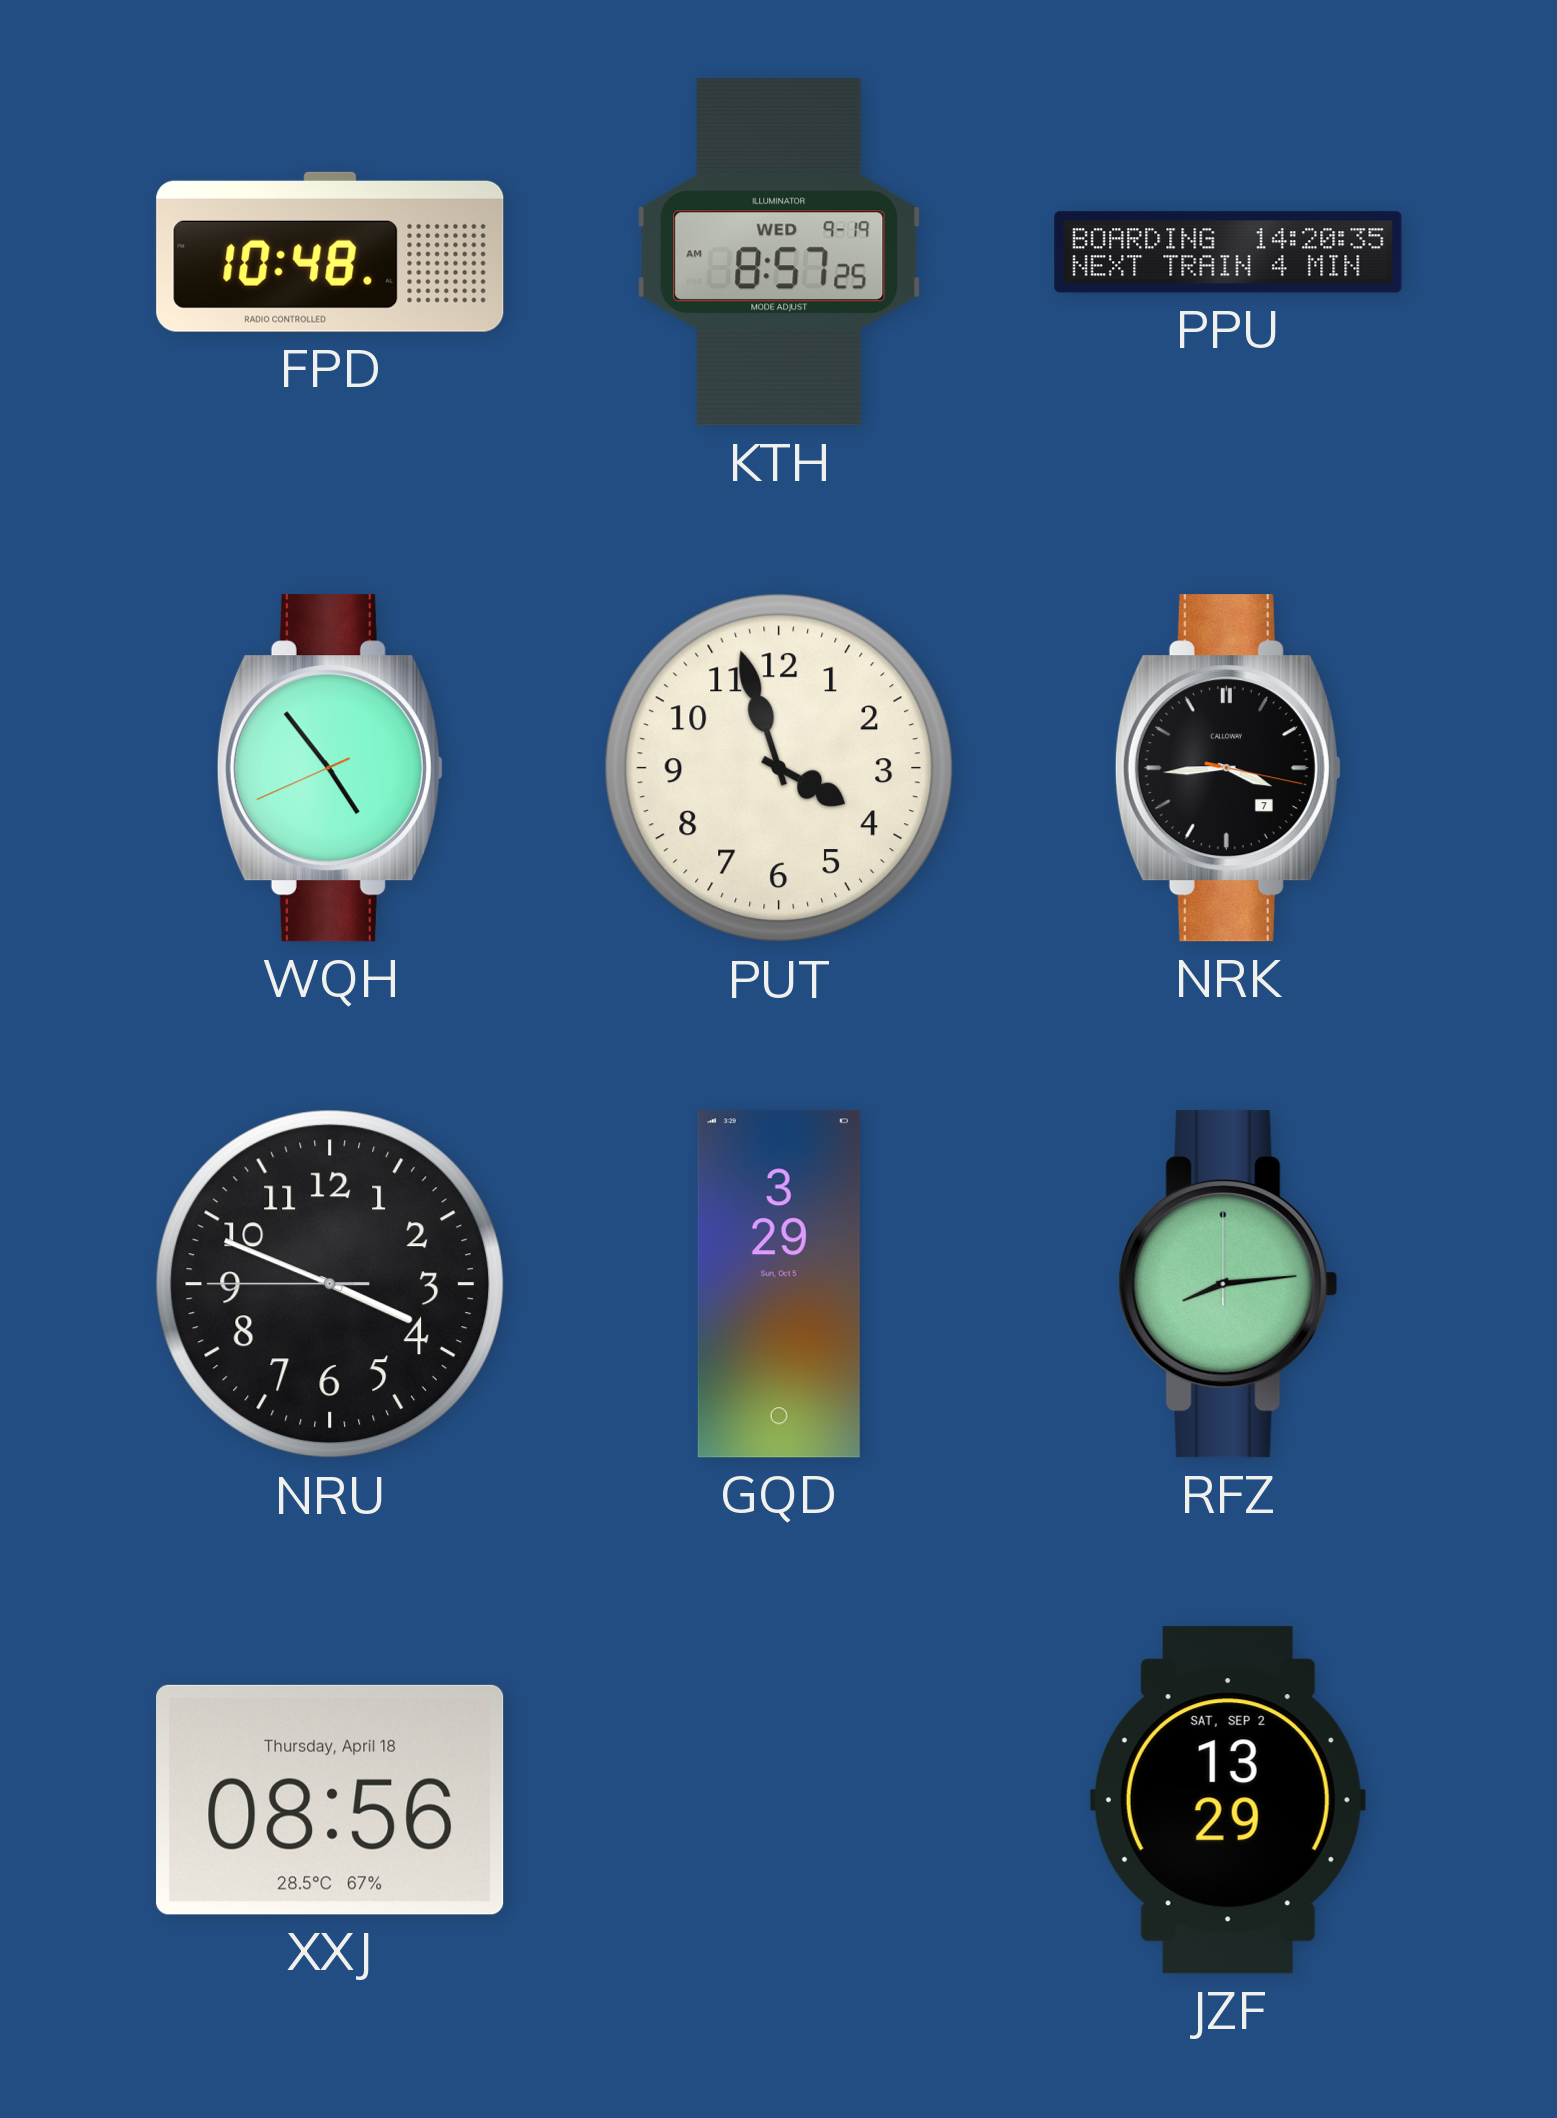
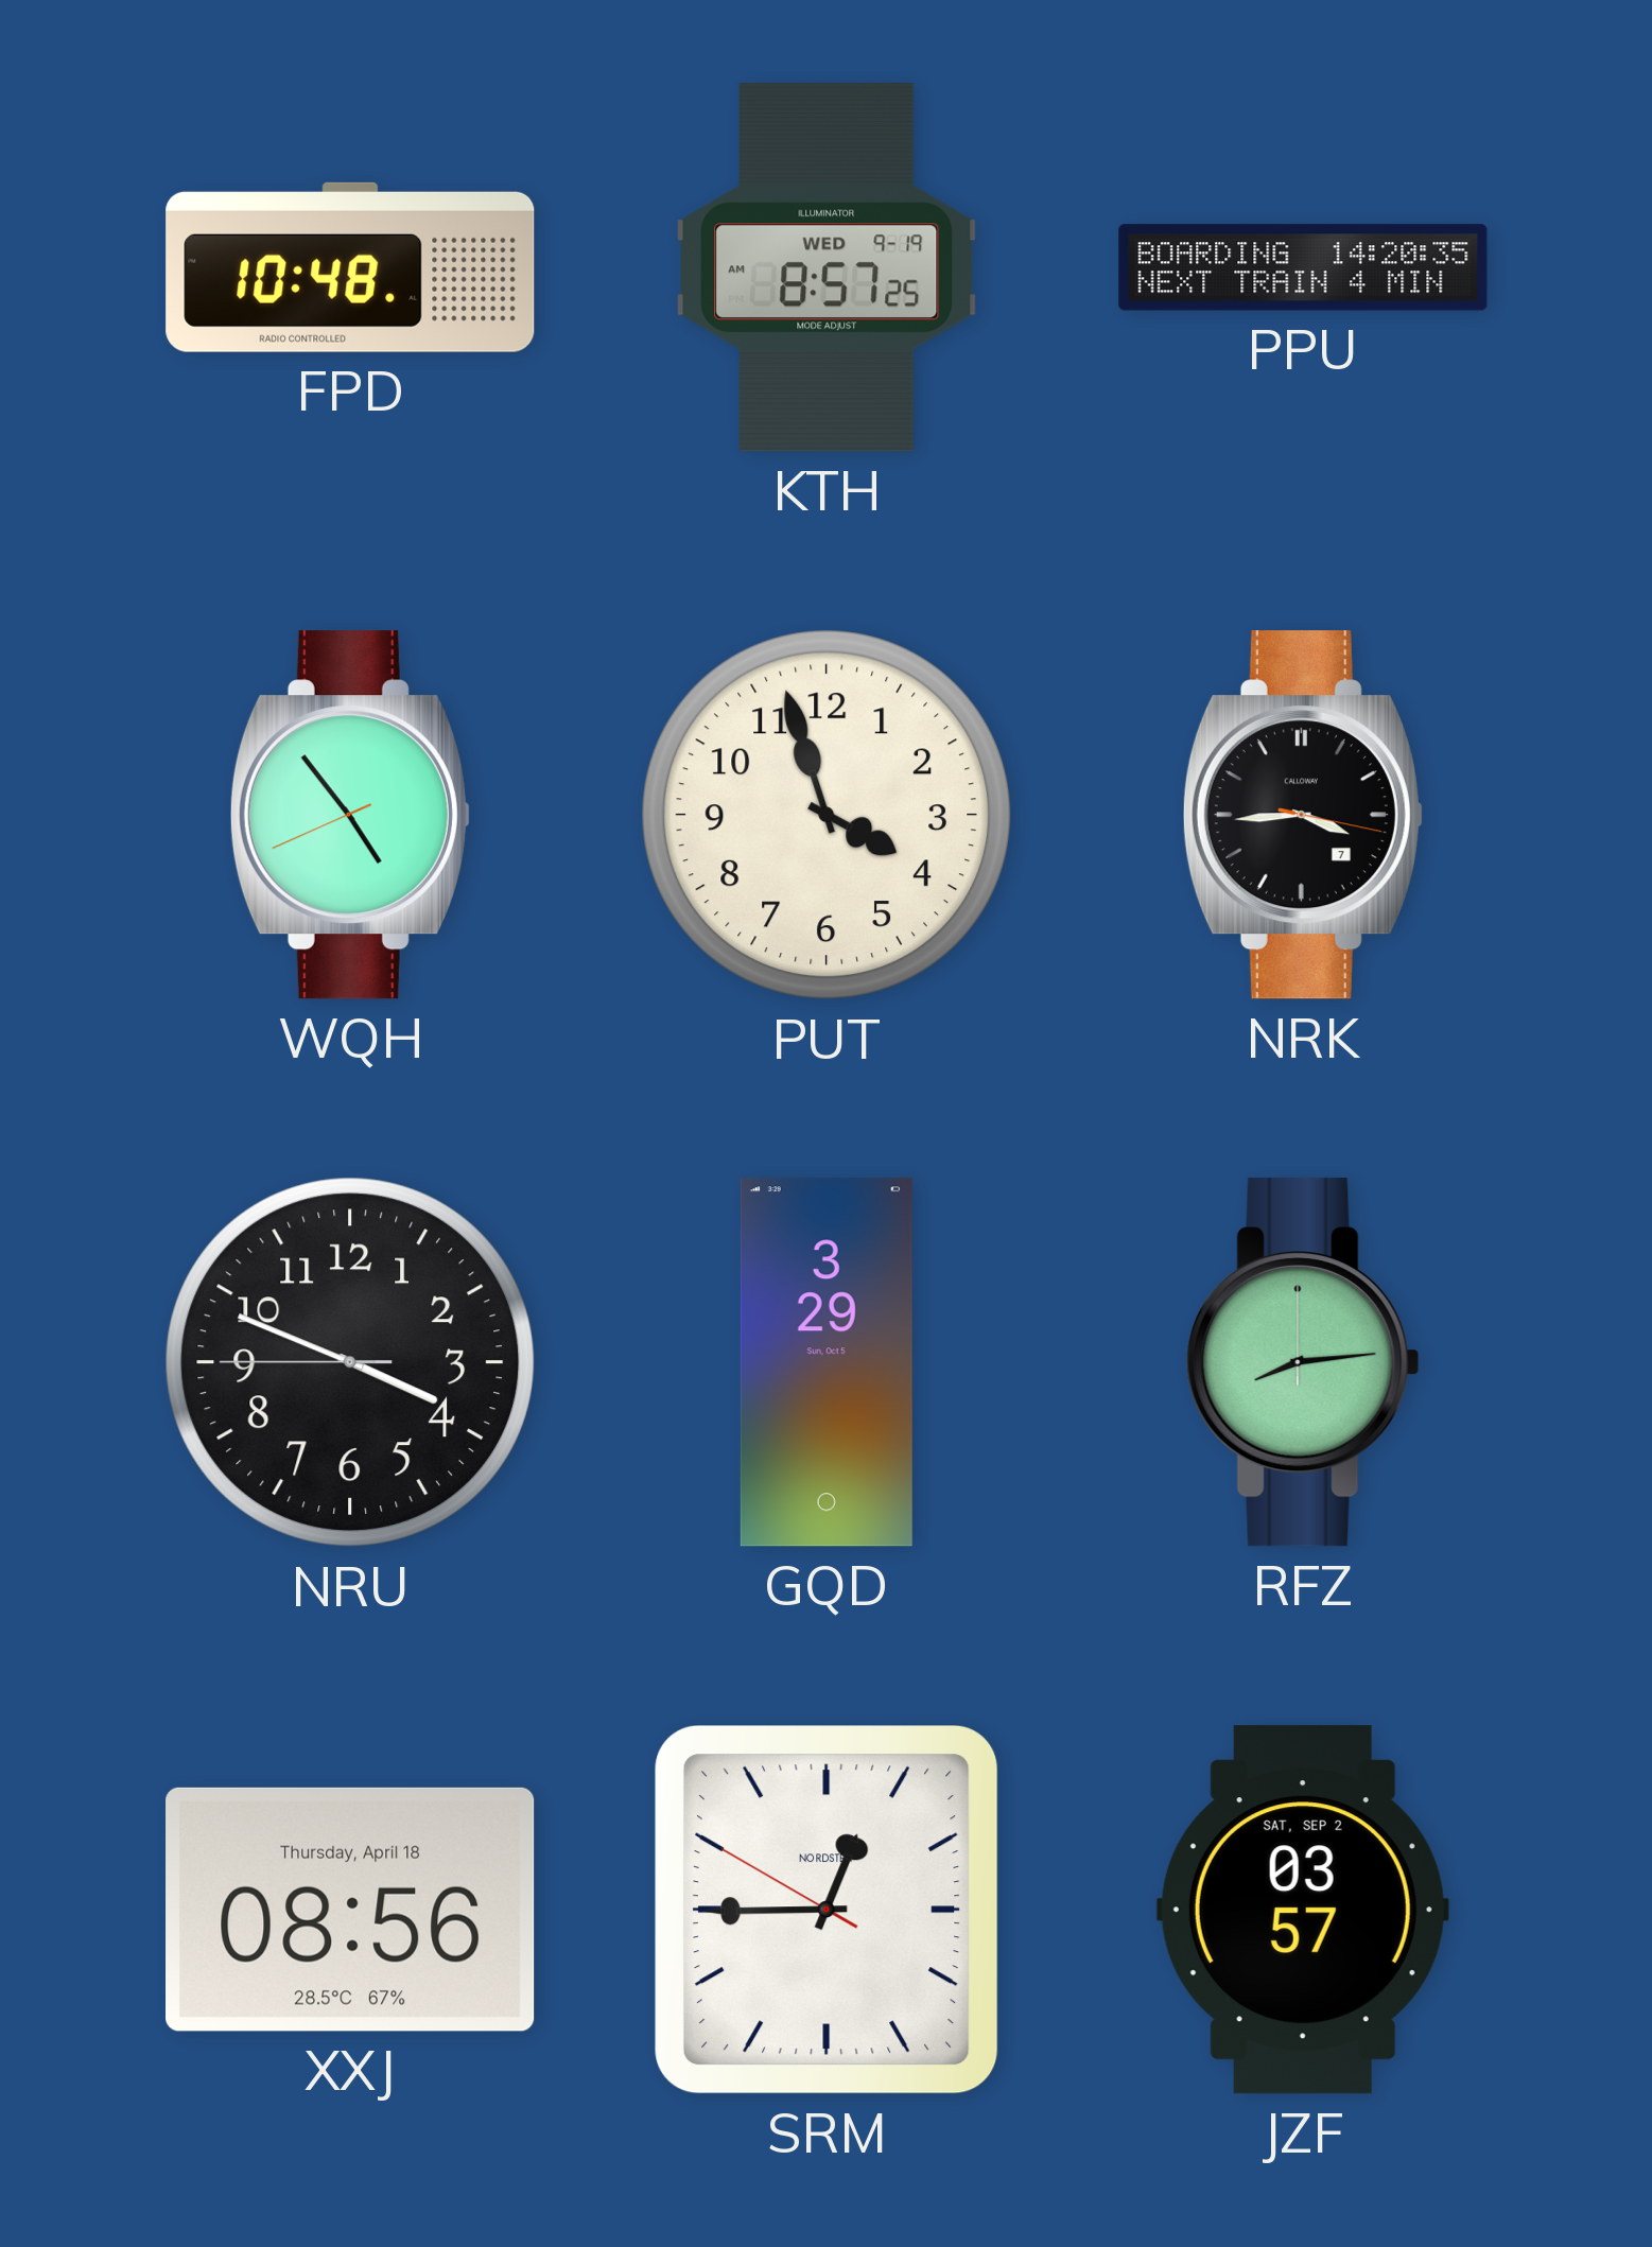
SRM: none -> 12:44
JZF: 13:29 -> 03:57
